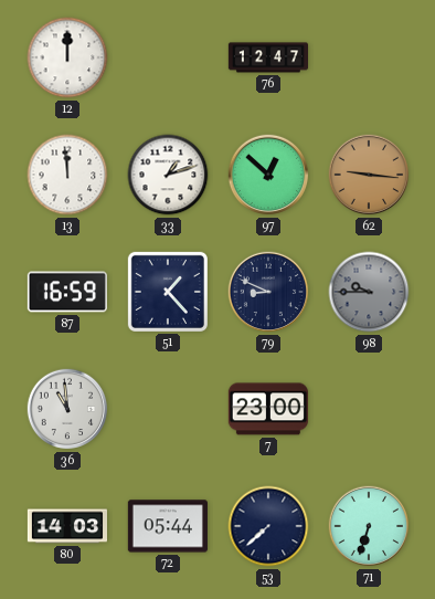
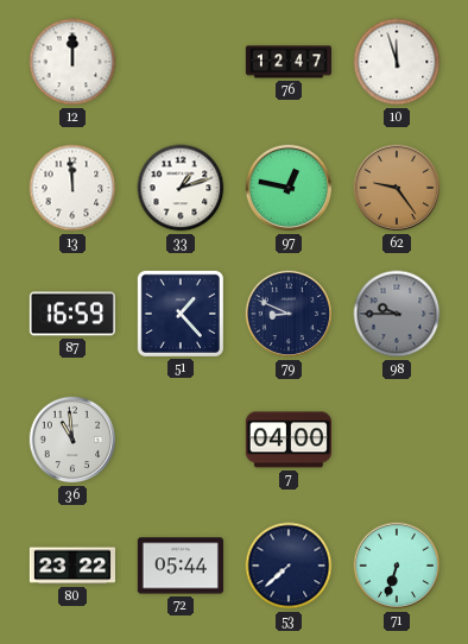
10: none -> 11:57
97: 12:52 -> 12:47
62: 9:16 -> 9:24
7: 23:00 -> 04:00
80: 14:03 -> 23:22
